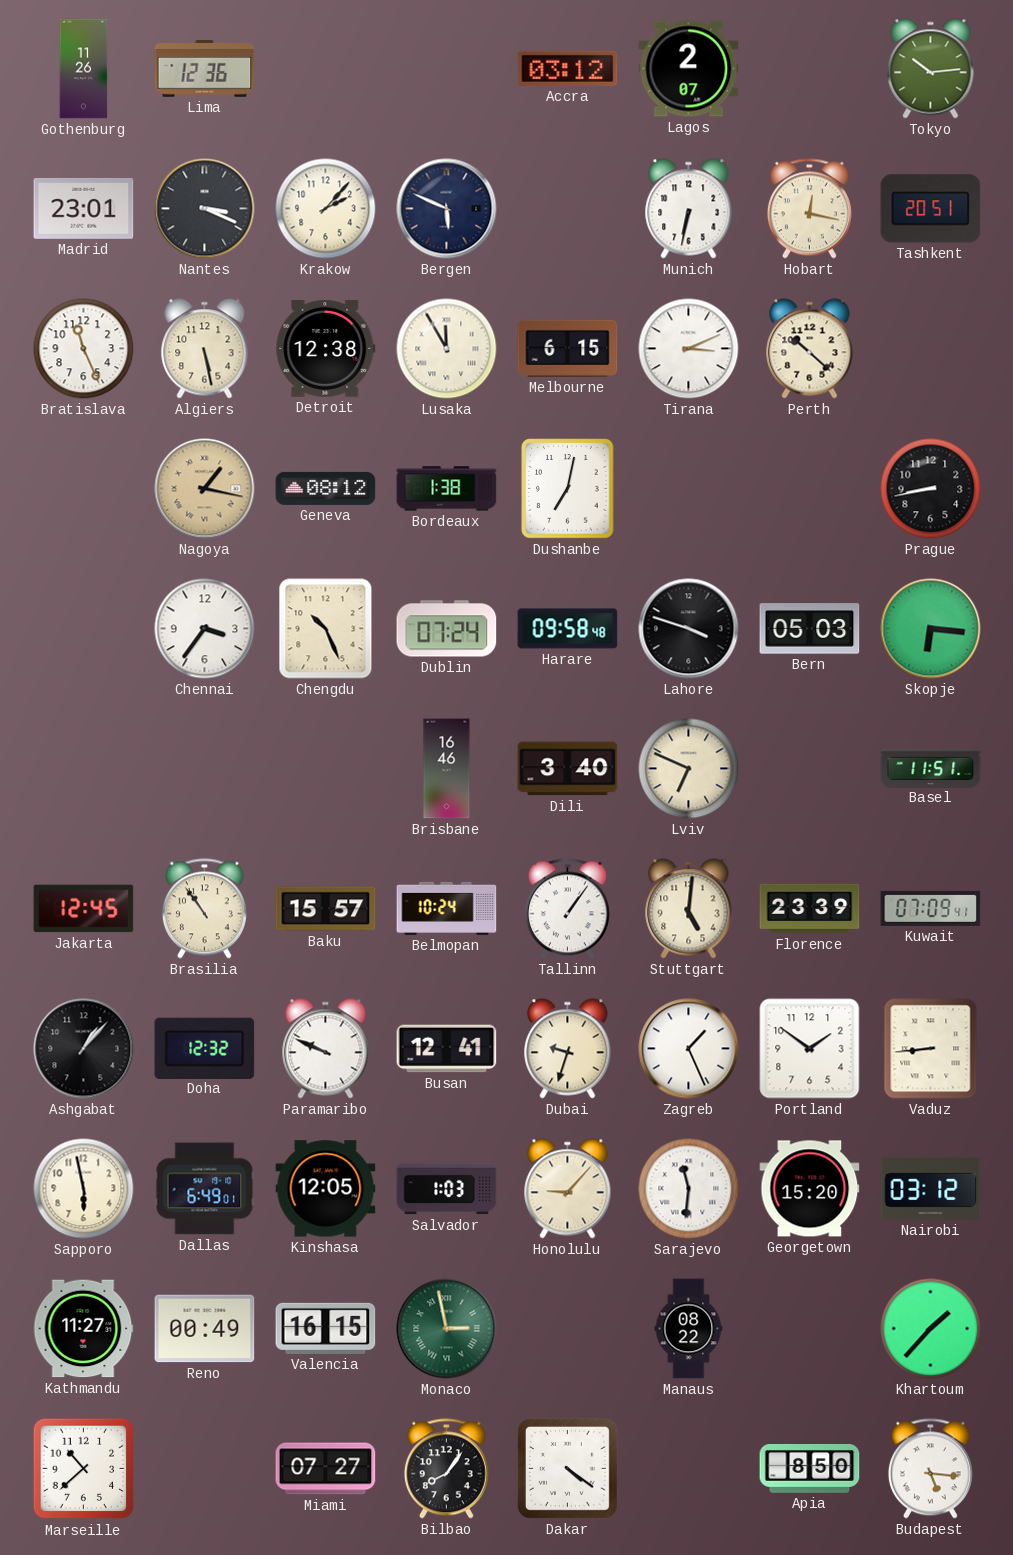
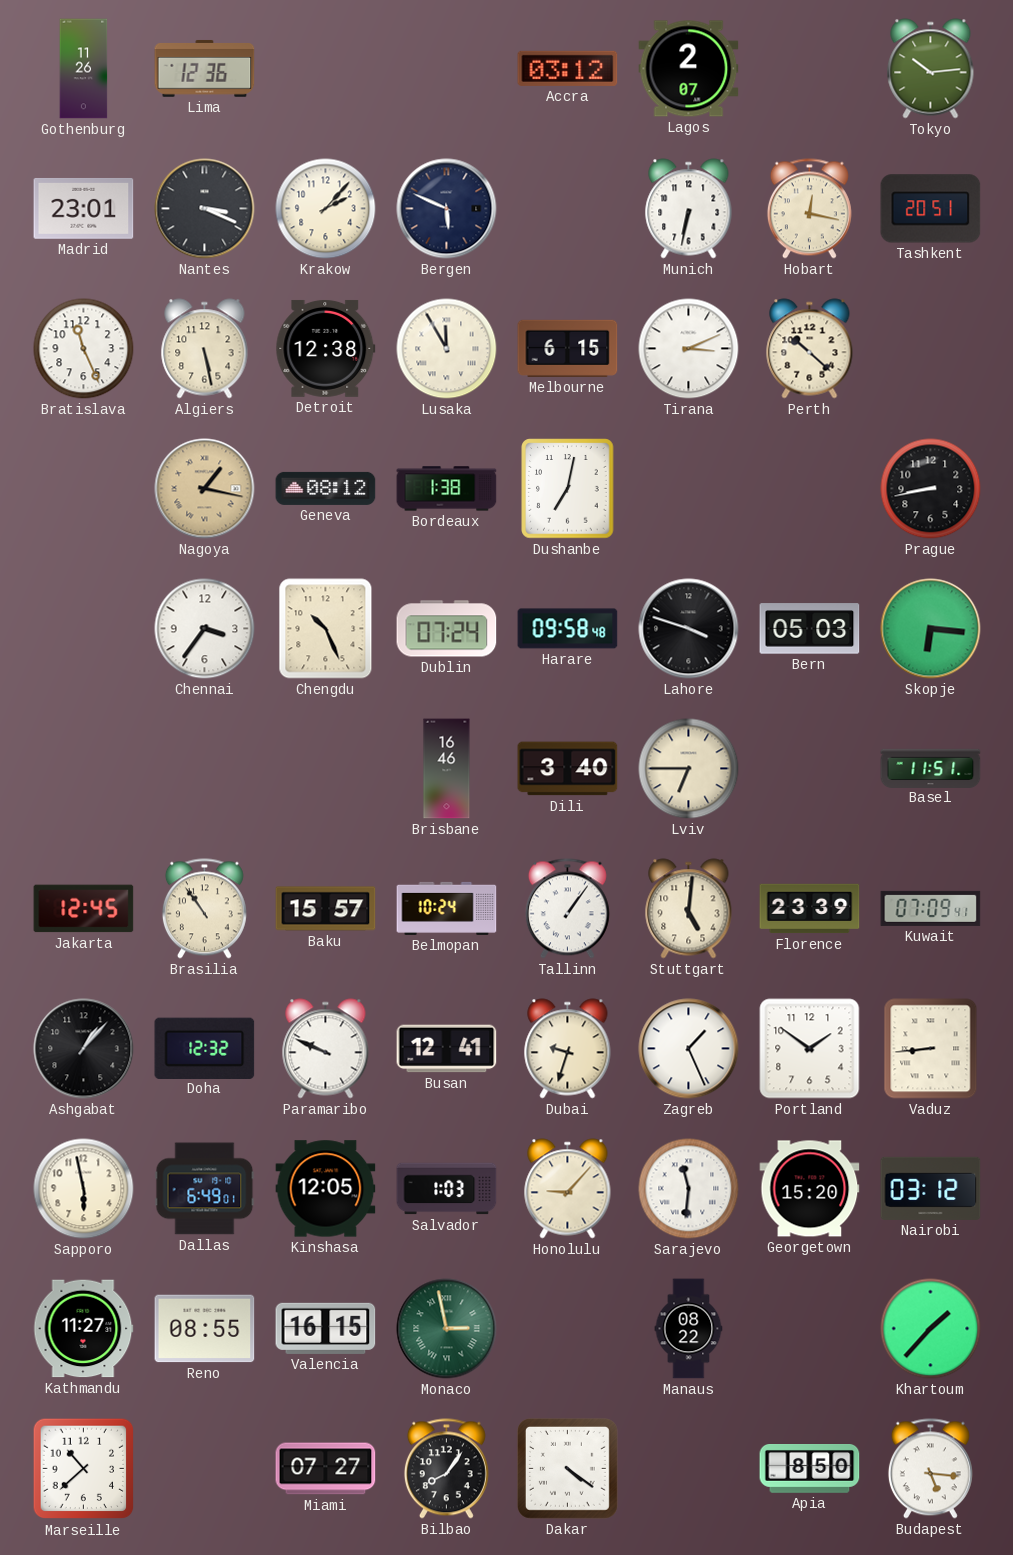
Lviv: 6:49 -> 6:45
Reno: 00:49 -> 08:55
